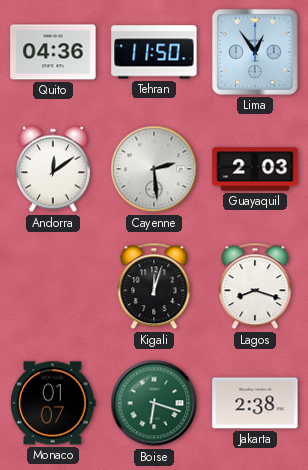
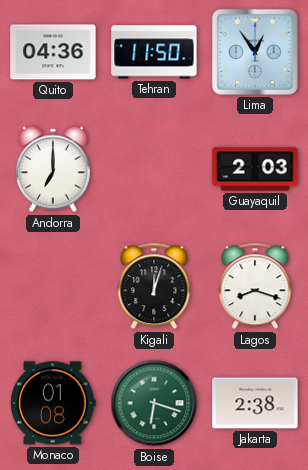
Andorra: 12:09 -> 7:00
Cayenne: 2:29 -> none
Monaco: 01:07 -> 01:08
